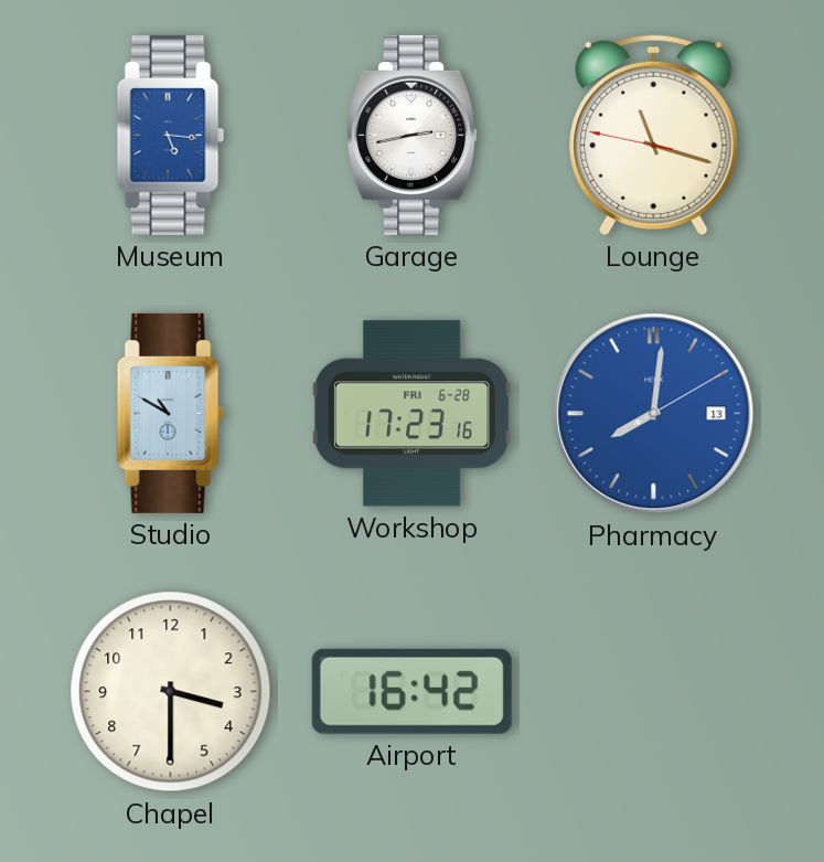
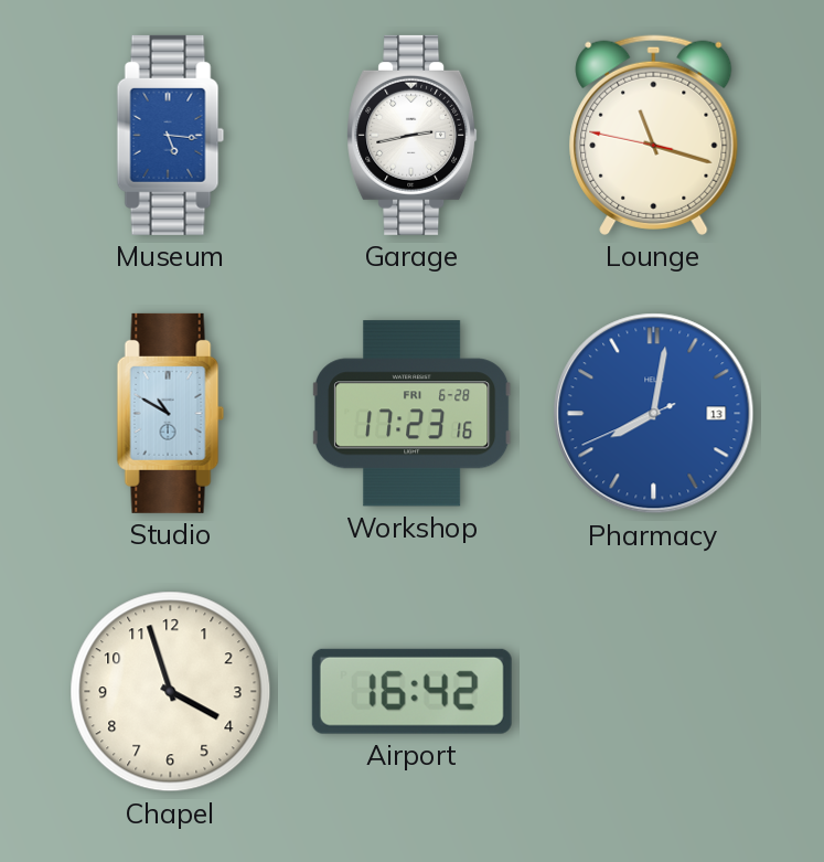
Pharmacy: 8:01:10 -> 8:01:41
Chapel: 3:30 -> 3:57
